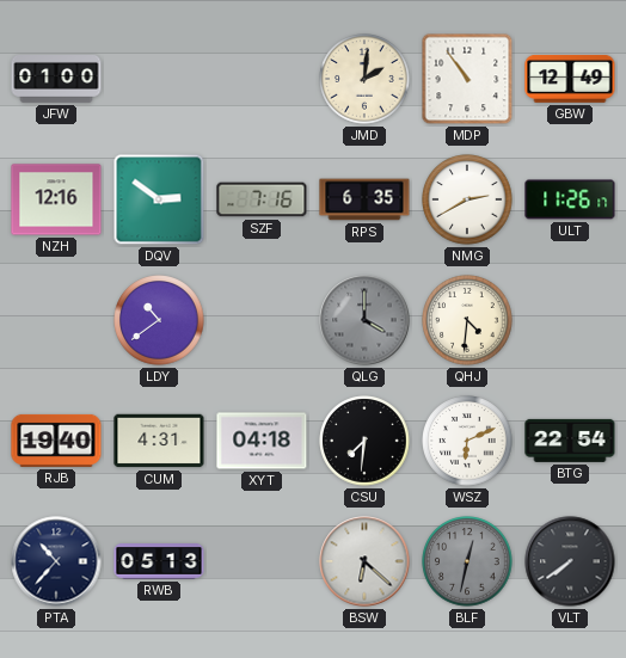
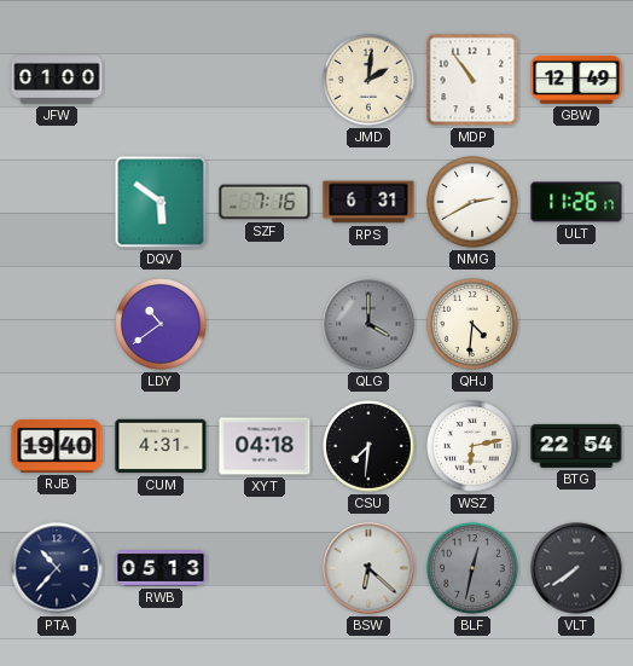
NZH: 12:16 -> none
DQV: 2:51 -> 5:51
RPS: 6:35 -> 6:31
WSZ: 6:11 -> 6:13
